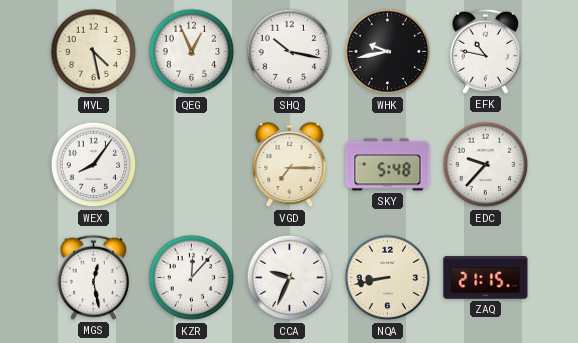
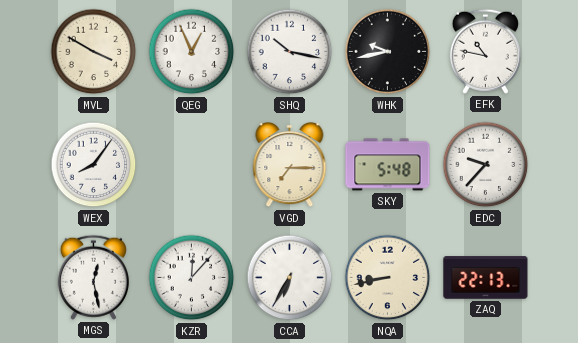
MVL: 4:28 -> 3:50
CCA: 9:34 -> 6:35
ZAQ: 21:15 -> 22:13
